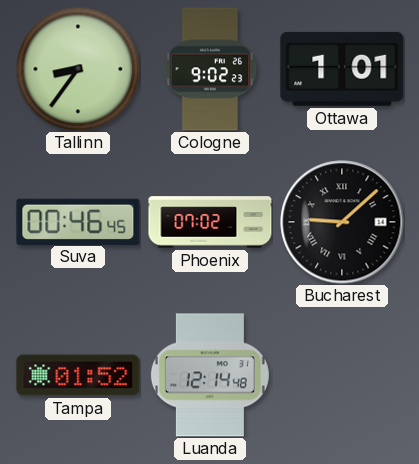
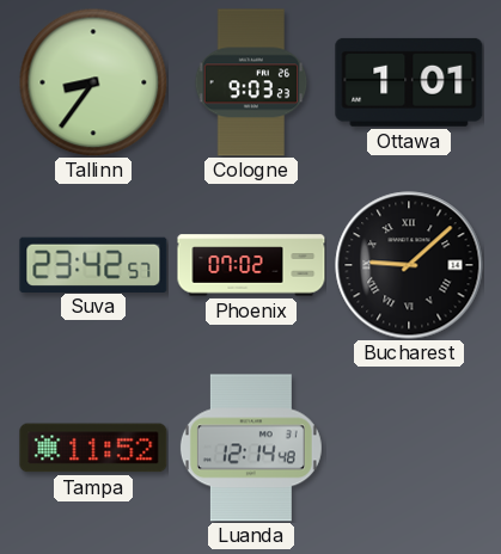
Cologne: 9:02 -> 9:03
Suva: 00:46 -> 23:42
Tampa: 01:52 -> 11:52
